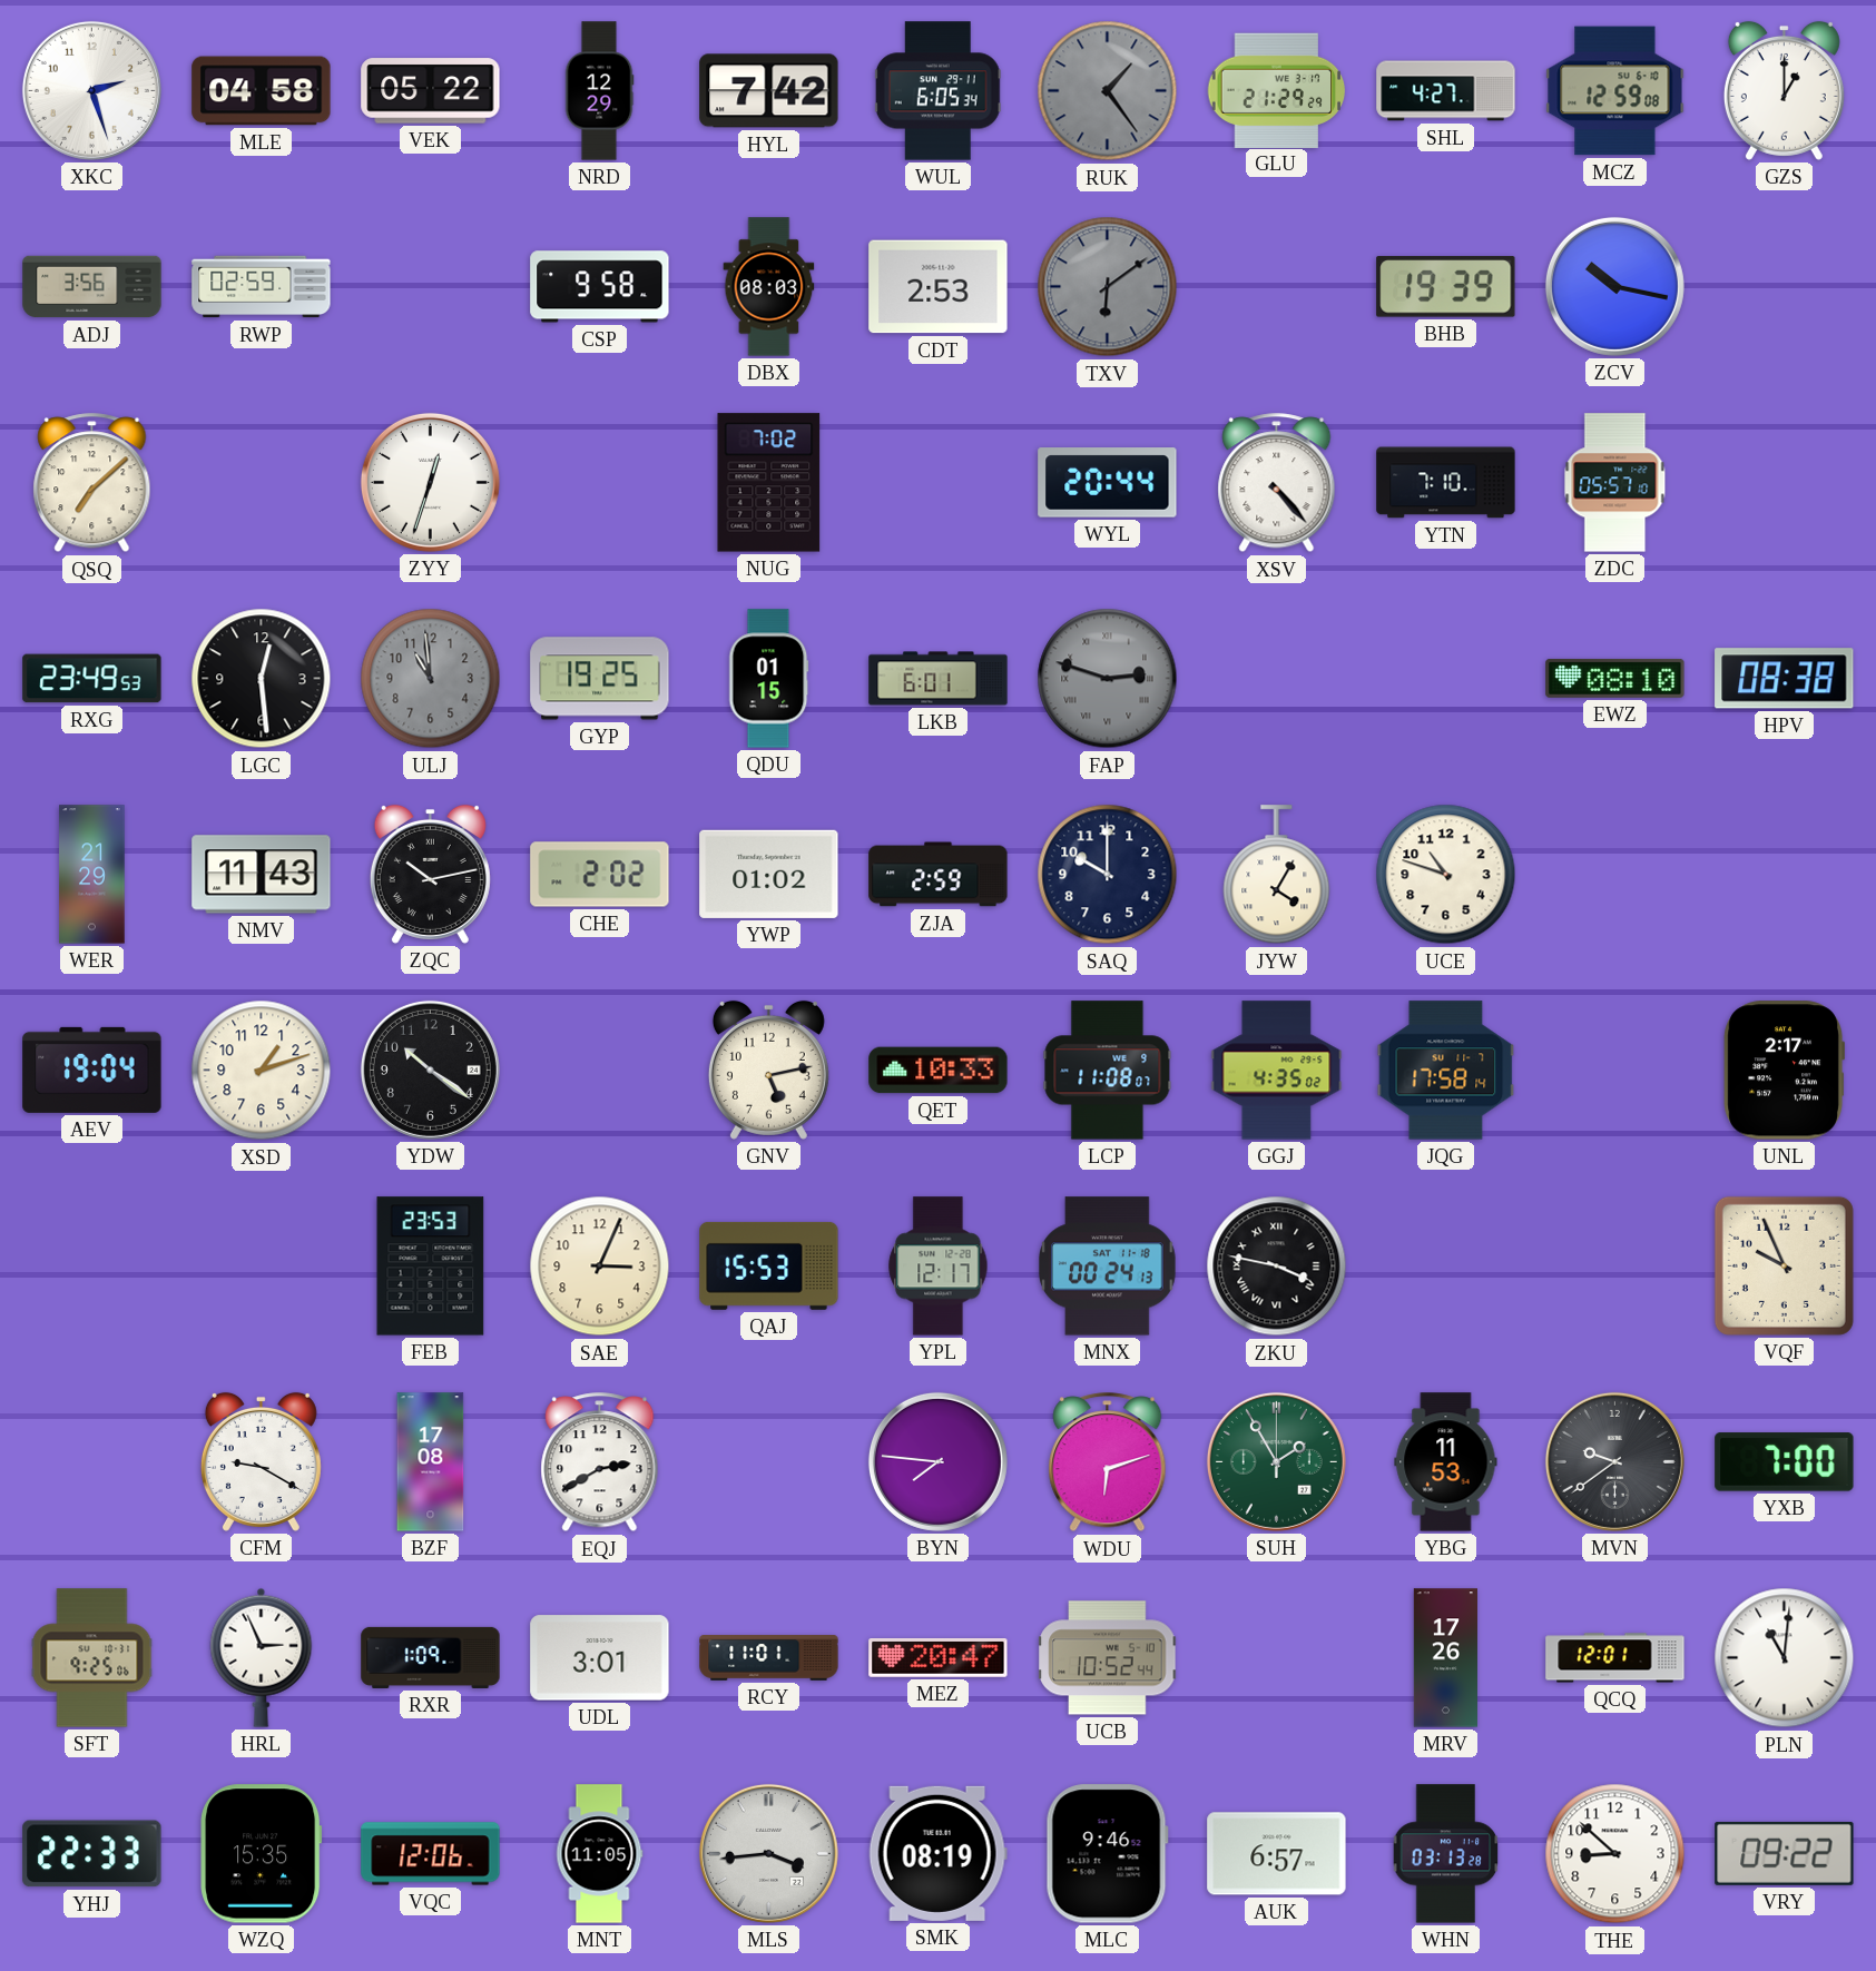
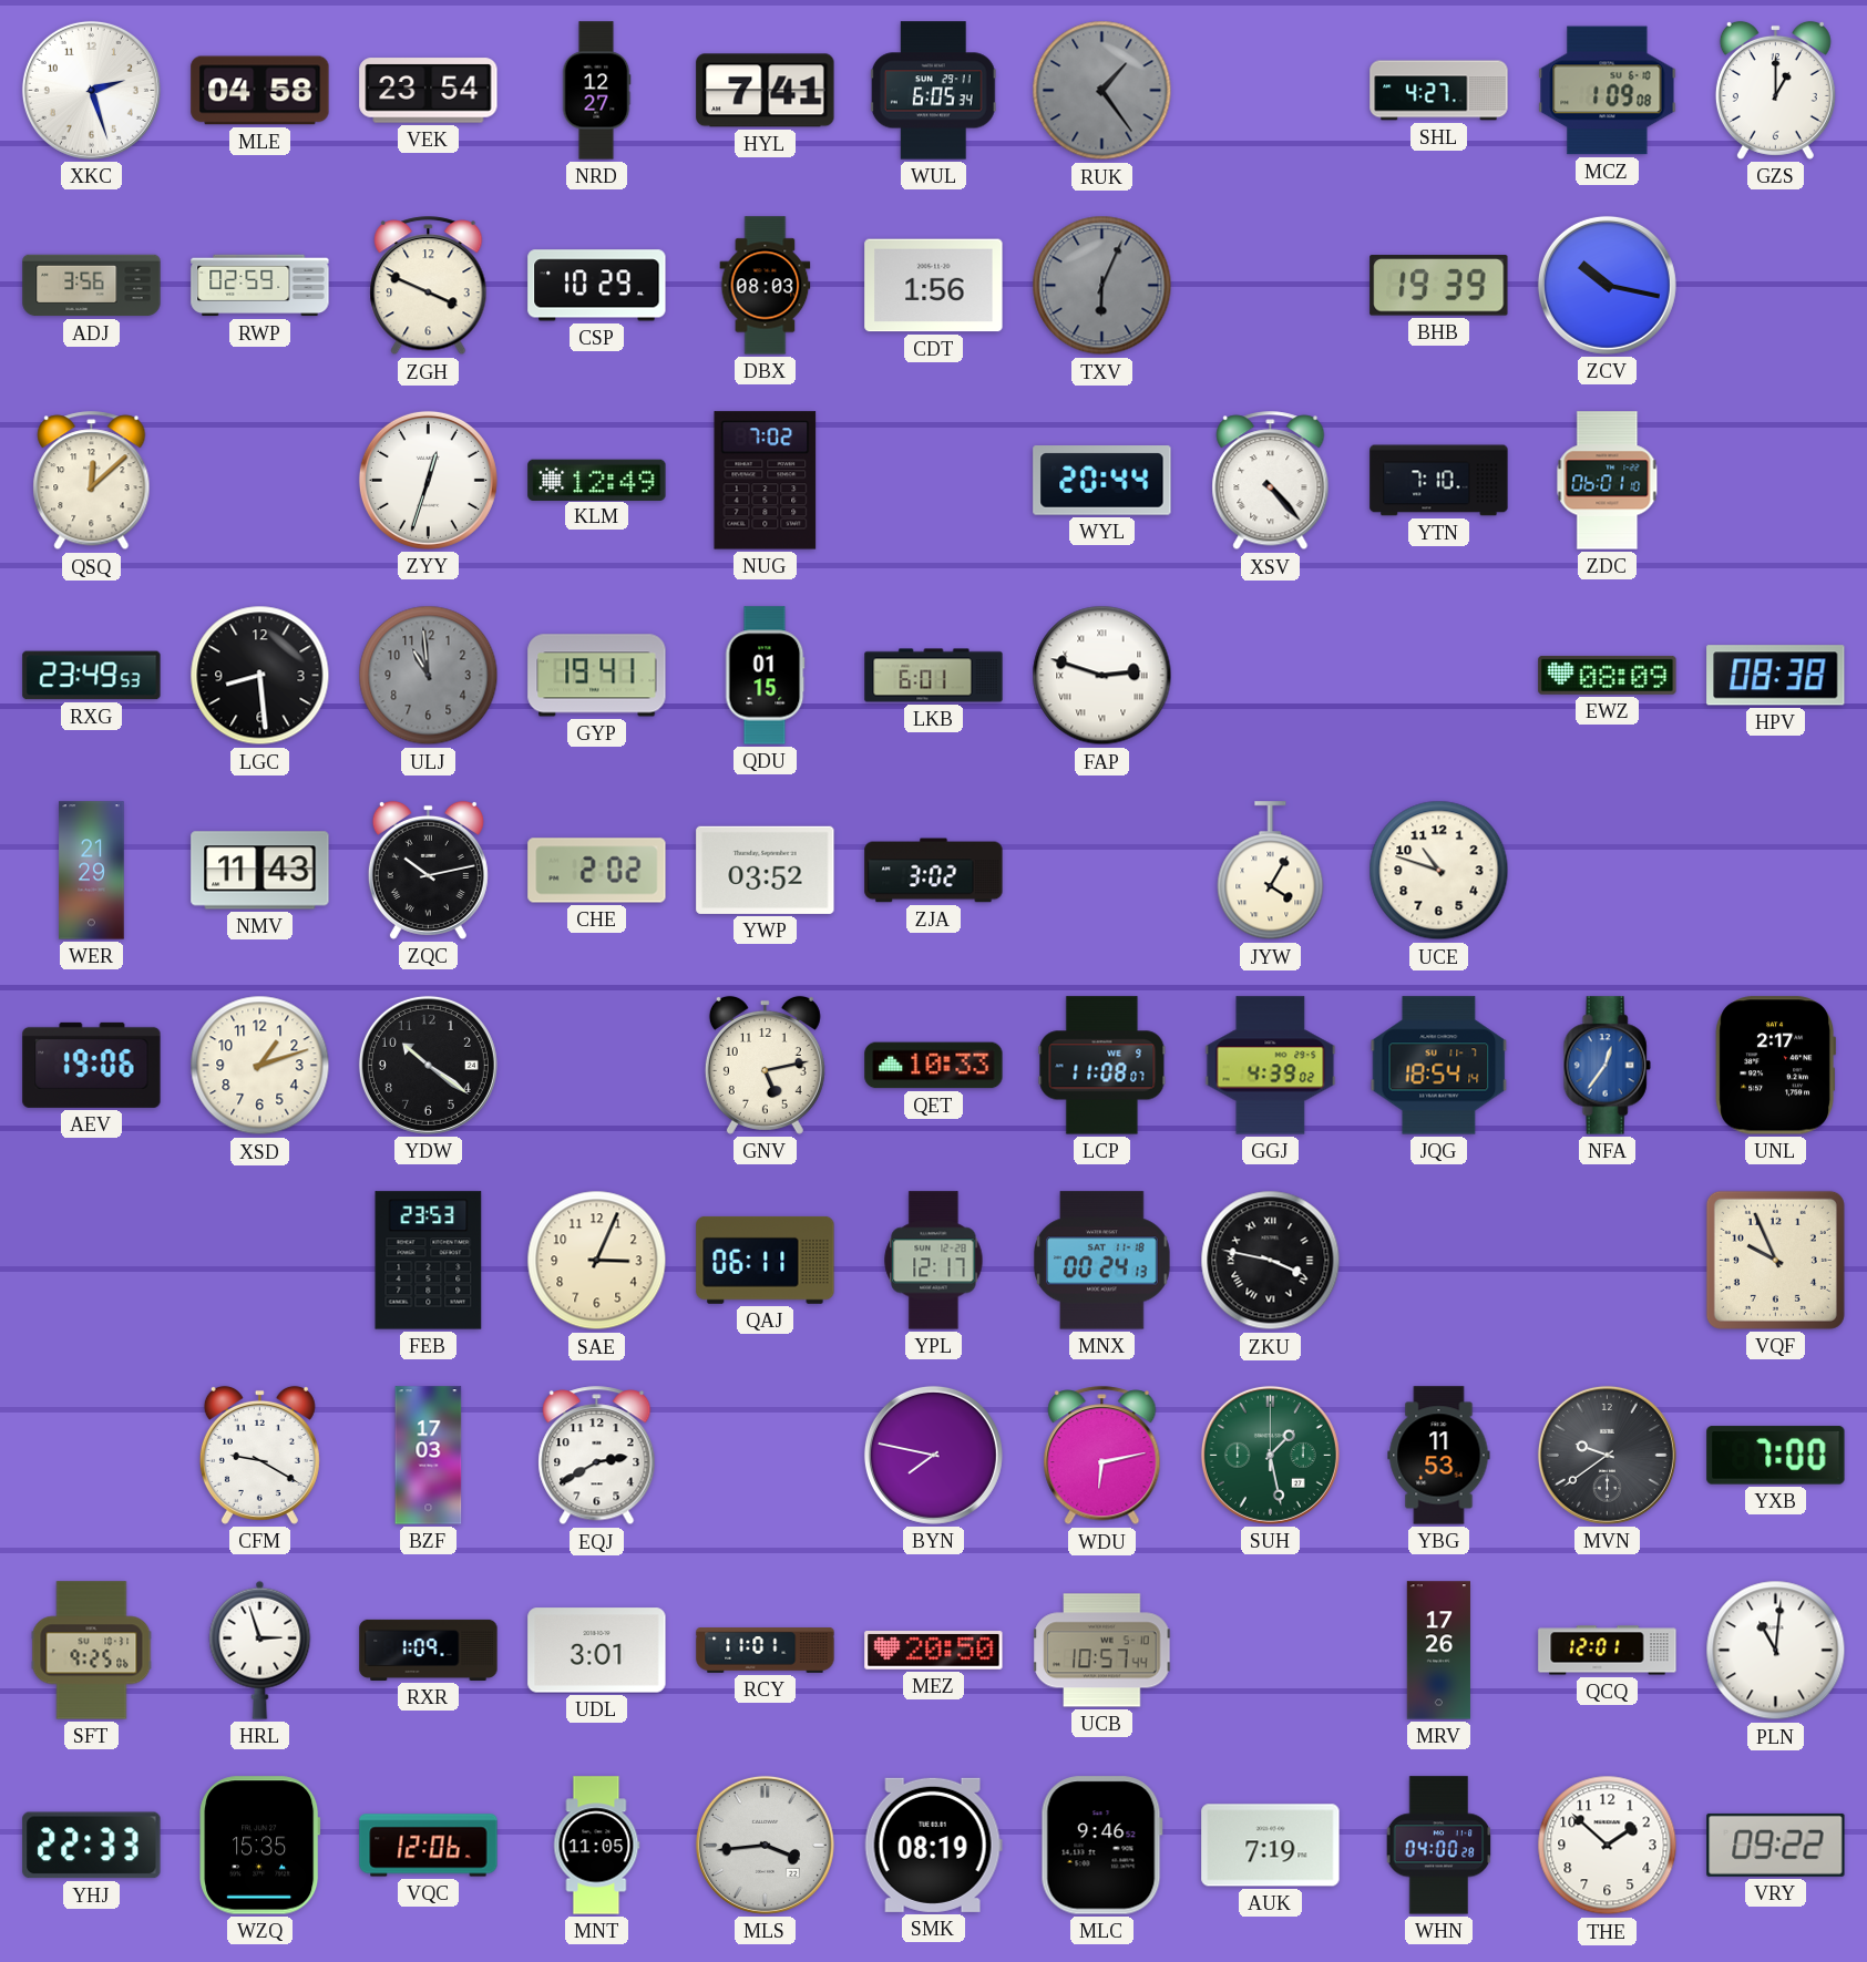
VEK: 05:22 -> 23:54
NRD: 12:29 -> 12:27
HYL: 7:42 -> 7:41
GLU: 21:29 -> none
MCZ: 12:59 -> 1:09
ZGH: none -> 3:49
CSP: 9:58 -> 10:29
CDT: 2:53 -> 1:56
TXV: 6:09 -> 6:04
QSQ: 7:08 -> 12:08
KLM: none -> 12:49
ZDC: 05:57 -> 06:01
LGC: 12:29 -> 8:29
GYP: 19:25 -> 19:41
FAP dial: grey -> white
EWZ: 08:10 -> 08:09
YWP: 01:02 -> 03:52
ZJA: 2:59 -> 3:02
SAQ: 10:00 -> none
AEV: 19:04 -> 19:06
GGJ: 4:35 -> 4:39
JQG: 17:58 -> 18:54
NFA: none -> 12:36
QAJ: 15:53 -> 06:11
BZF: 17:08 -> 17:03
BYN: 7:46 -> 7:47
WDU: 6:12 -> 6:13
SUH: 1:55 -> 1:28
HRL: 2:56 -> 2:57
MEZ: 20:47 -> 20:50
UCB: 10:52 -> 10:57
AUK: 6:57 -> 7:19
WHN: 03:13 -> 04:00
THE: 8:52 -> 1:52
